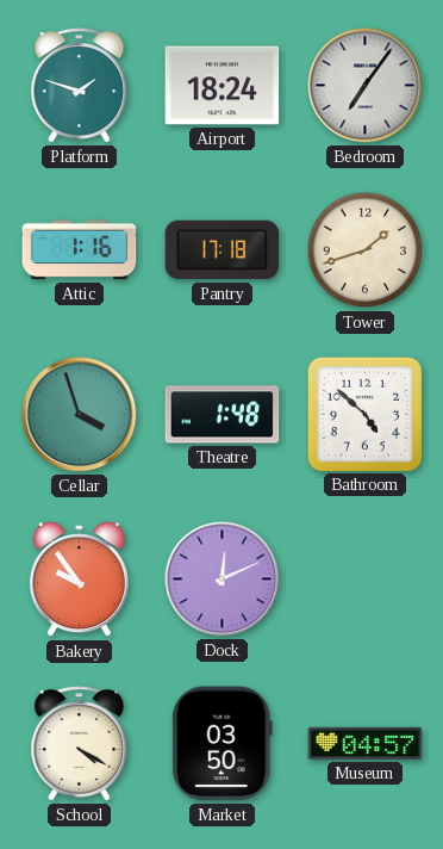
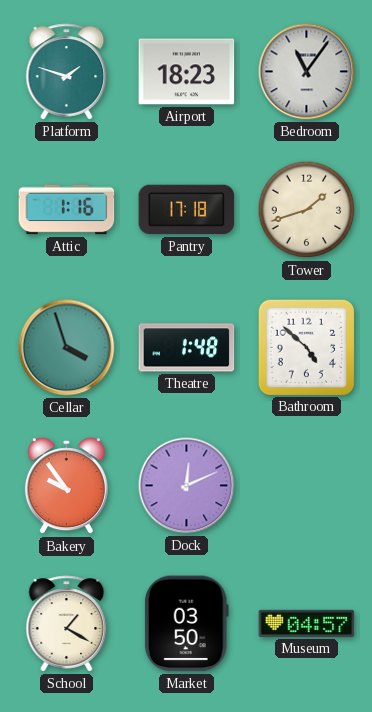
Airport: 18:24 -> 18:23
Bedroom: 7:06 -> 11:06
School: 4:20 -> 1:20
